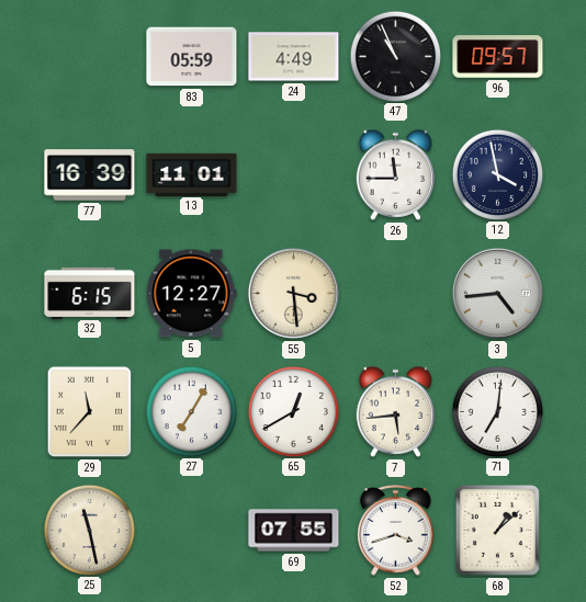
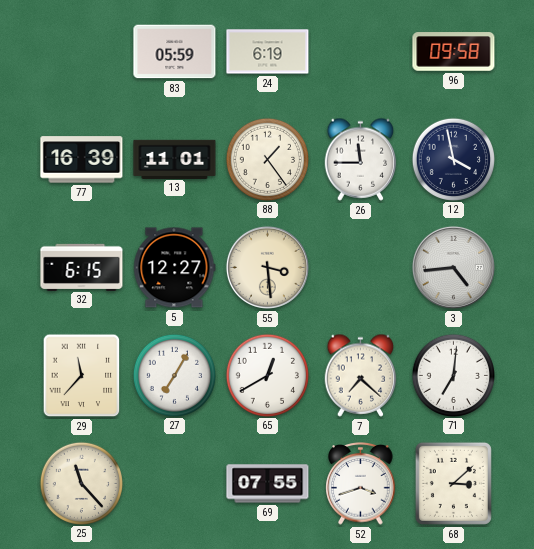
24: 4:49 -> 6:19
47: 10:56 -> none
96: 09:57 -> 09:58
88: none -> 1:24
7: 5:44 -> 7:22
25: 11:28 -> 11:23
68: 1:08 -> 3:08
